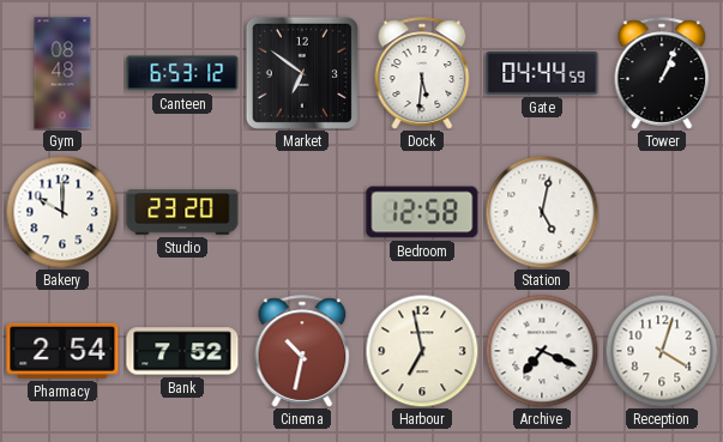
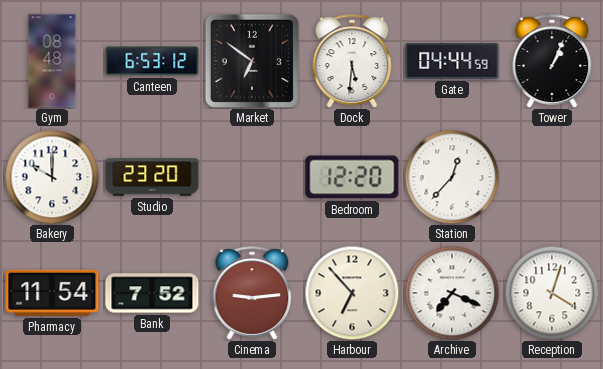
Bedroom: 12:58 -> 12:20
Station: 5:02 -> 12:37
Pharmacy: 2:54 -> 11:54
Cinema: 10:32 -> 9:14
Harbour: 6:58 -> 6:53
